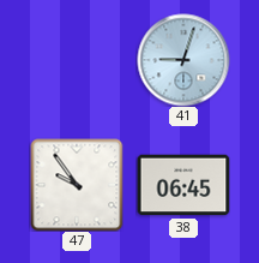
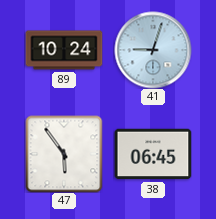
89: none -> 10:24
47: 9:54 -> 5:54
